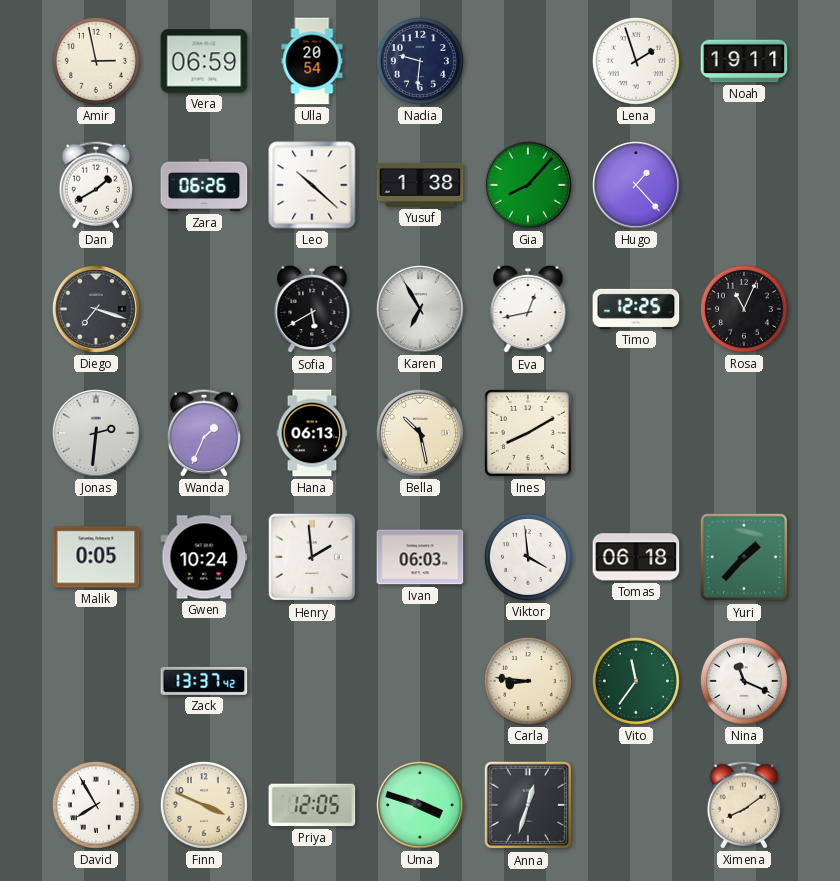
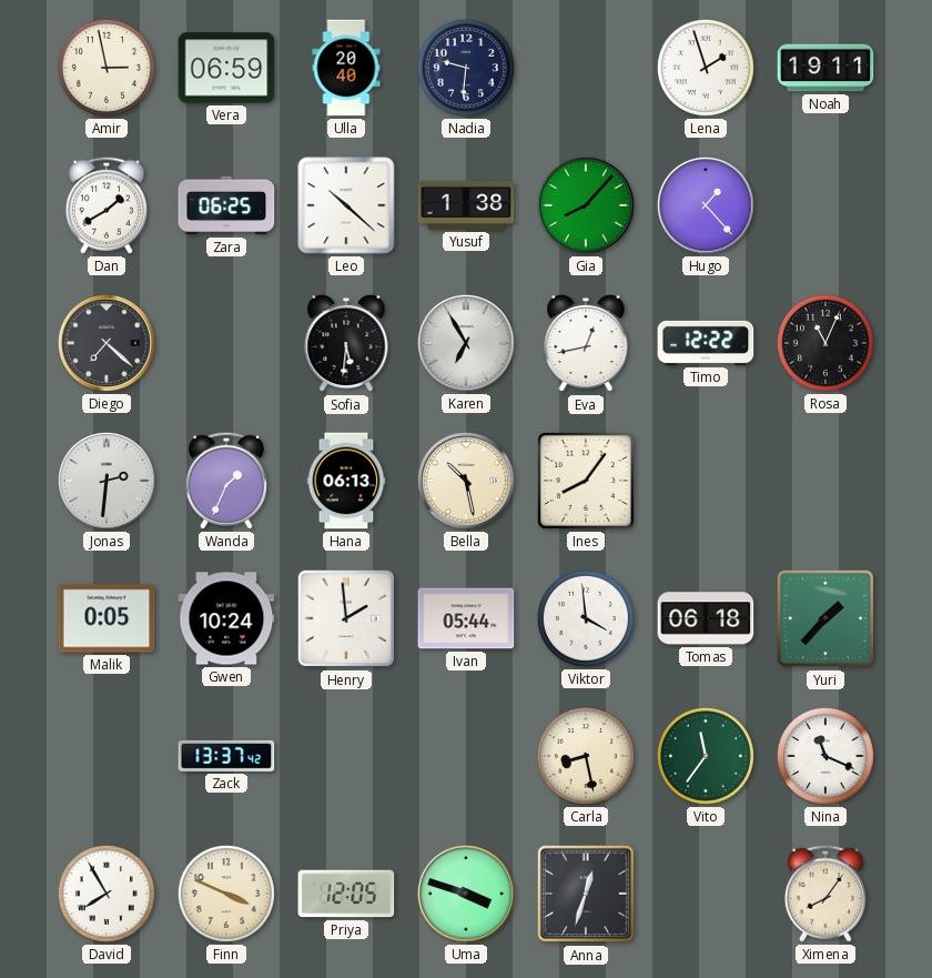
Ulla: 20:54 -> 20:40
Zara: 06:26 -> 06:25
Diego: 7:18 -> 7:22
Sofia: 5:40 -> 5:31
Timo: 12:25 -> 12:22
Ines: 8:10 -> 8:06
Ivan: 06:03 -> 05:44
Carla: 8:46 -> 8:28
Ximena: 8:09 -> 8:06
